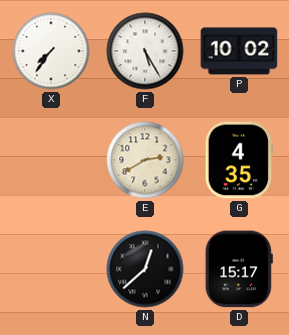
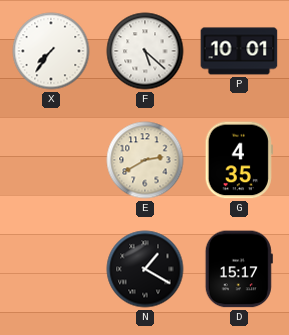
F: 5:25 -> 5:22
P: 10:02 -> 10:01
N: 12:38 -> 1:20
